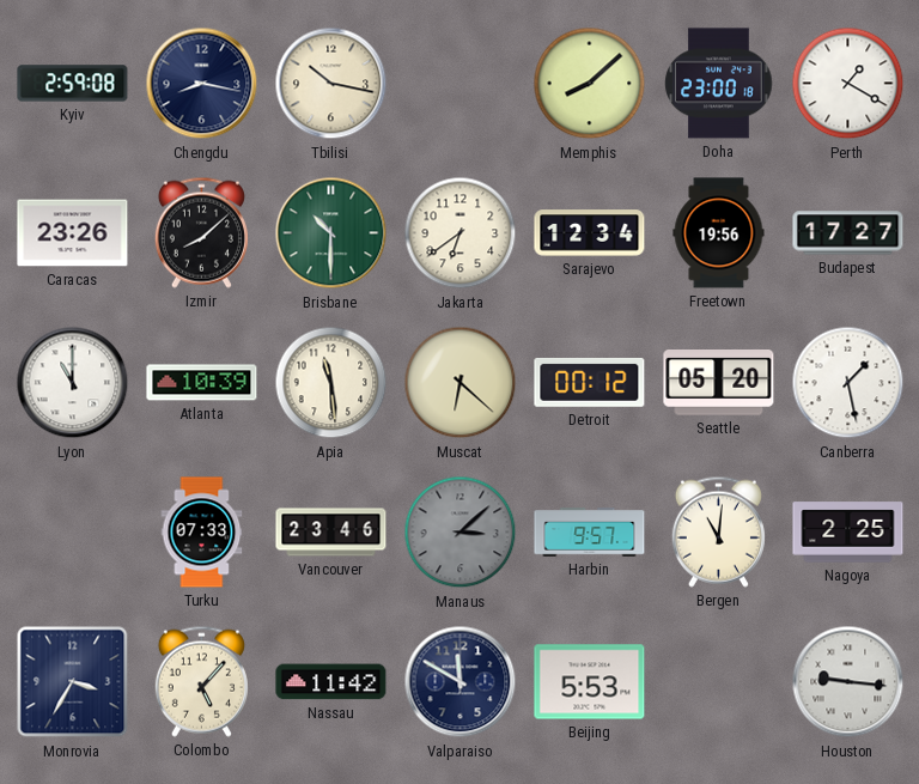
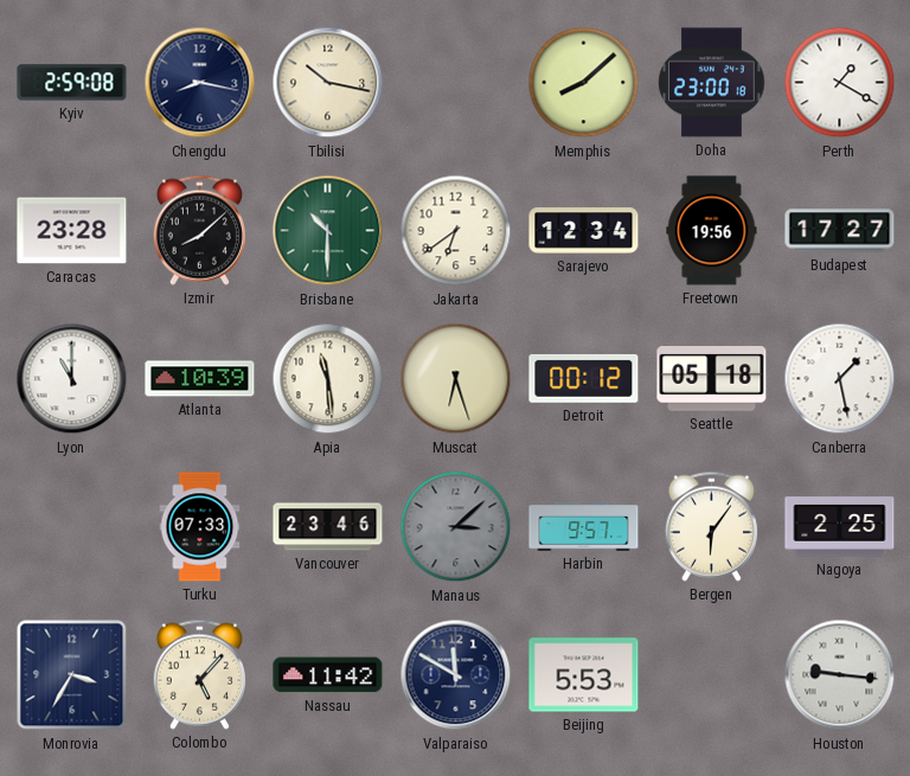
Caracas: 23:26 -> 23:28
Muscat: 6:22 -> 6:27
Seattle: 05:20 -> 05:18
Bergen: 11:01 -> 6:06
